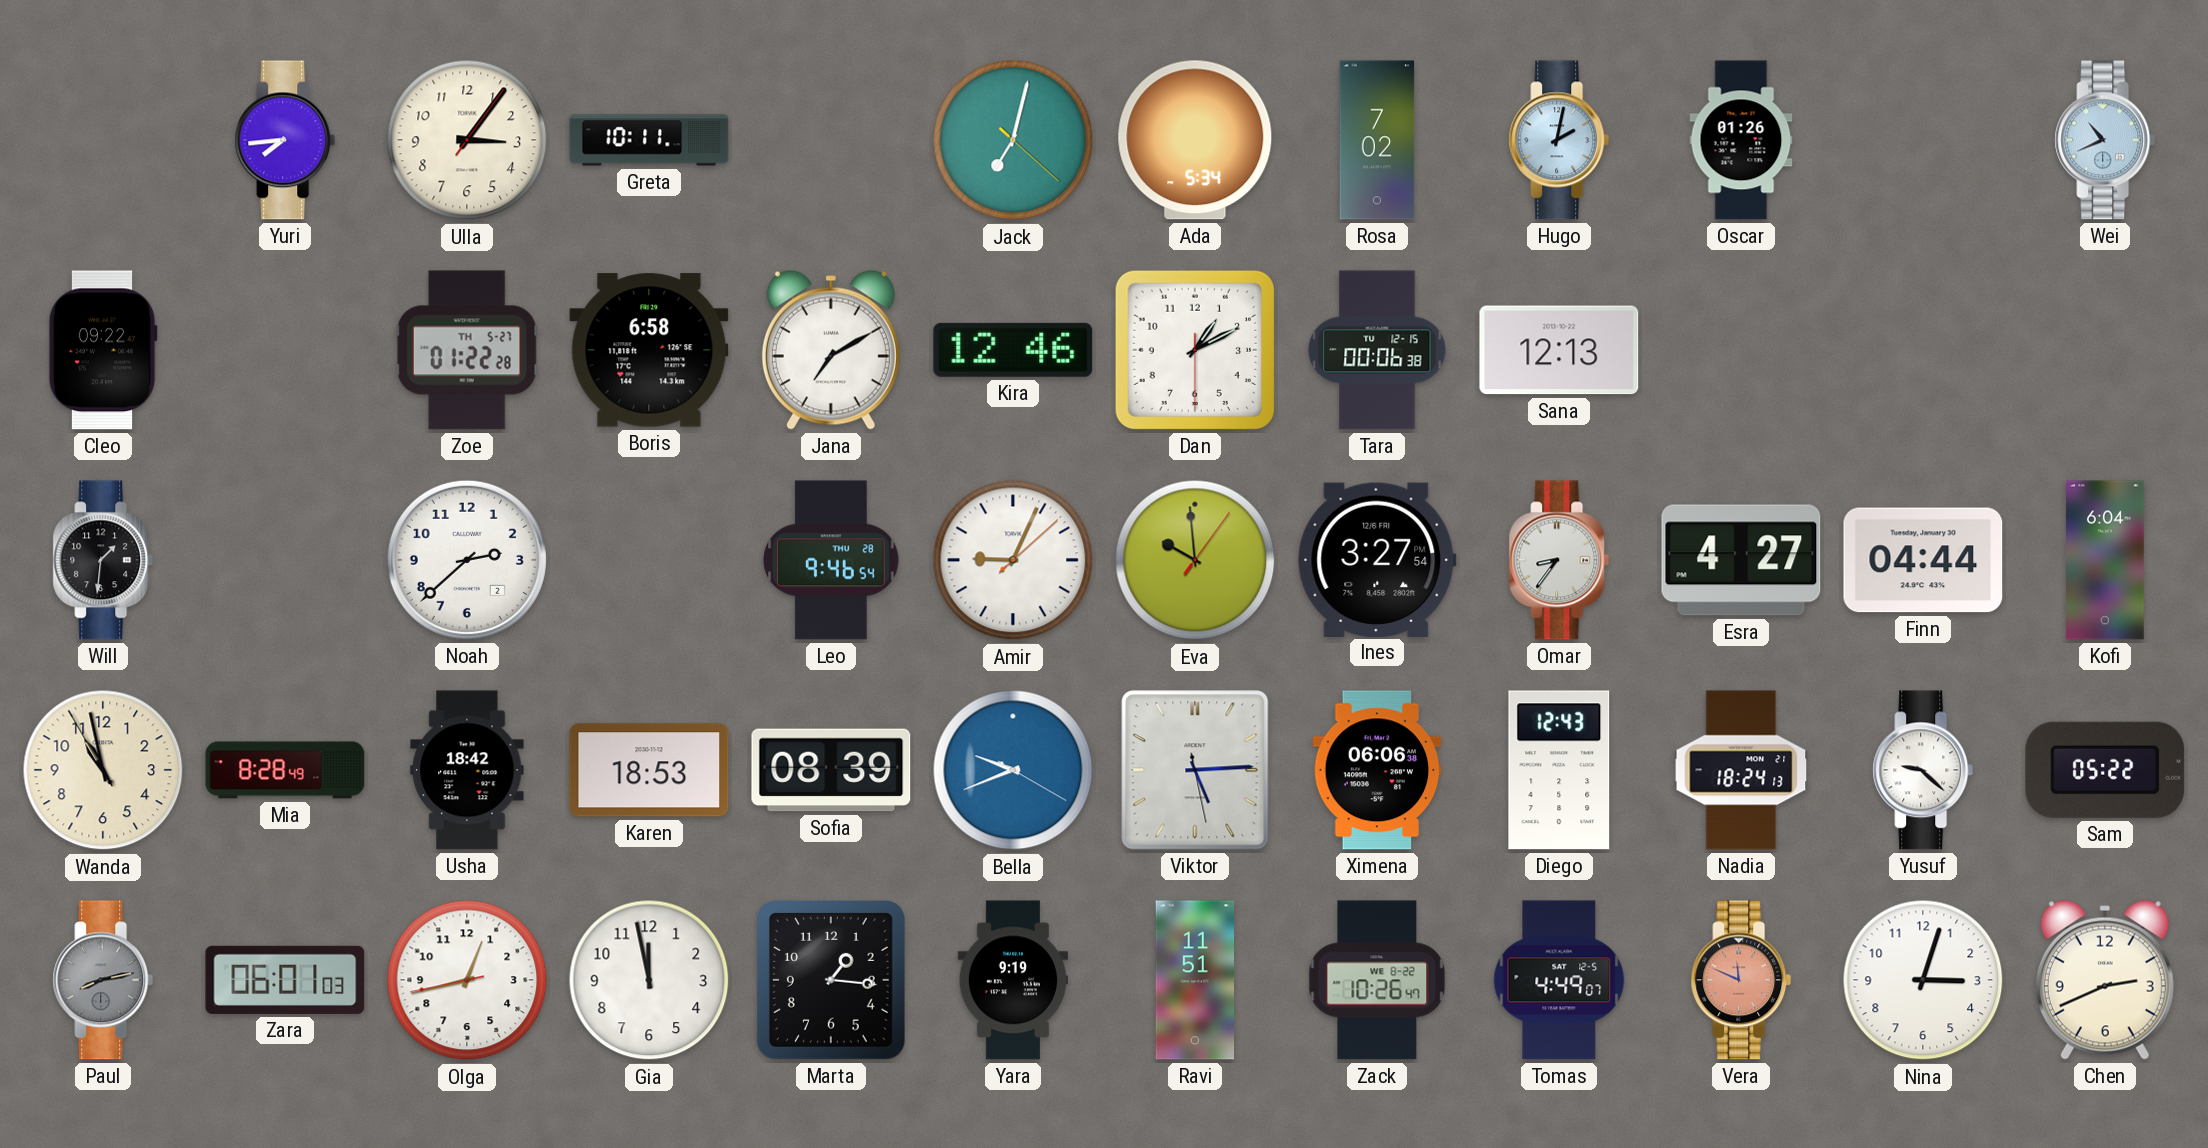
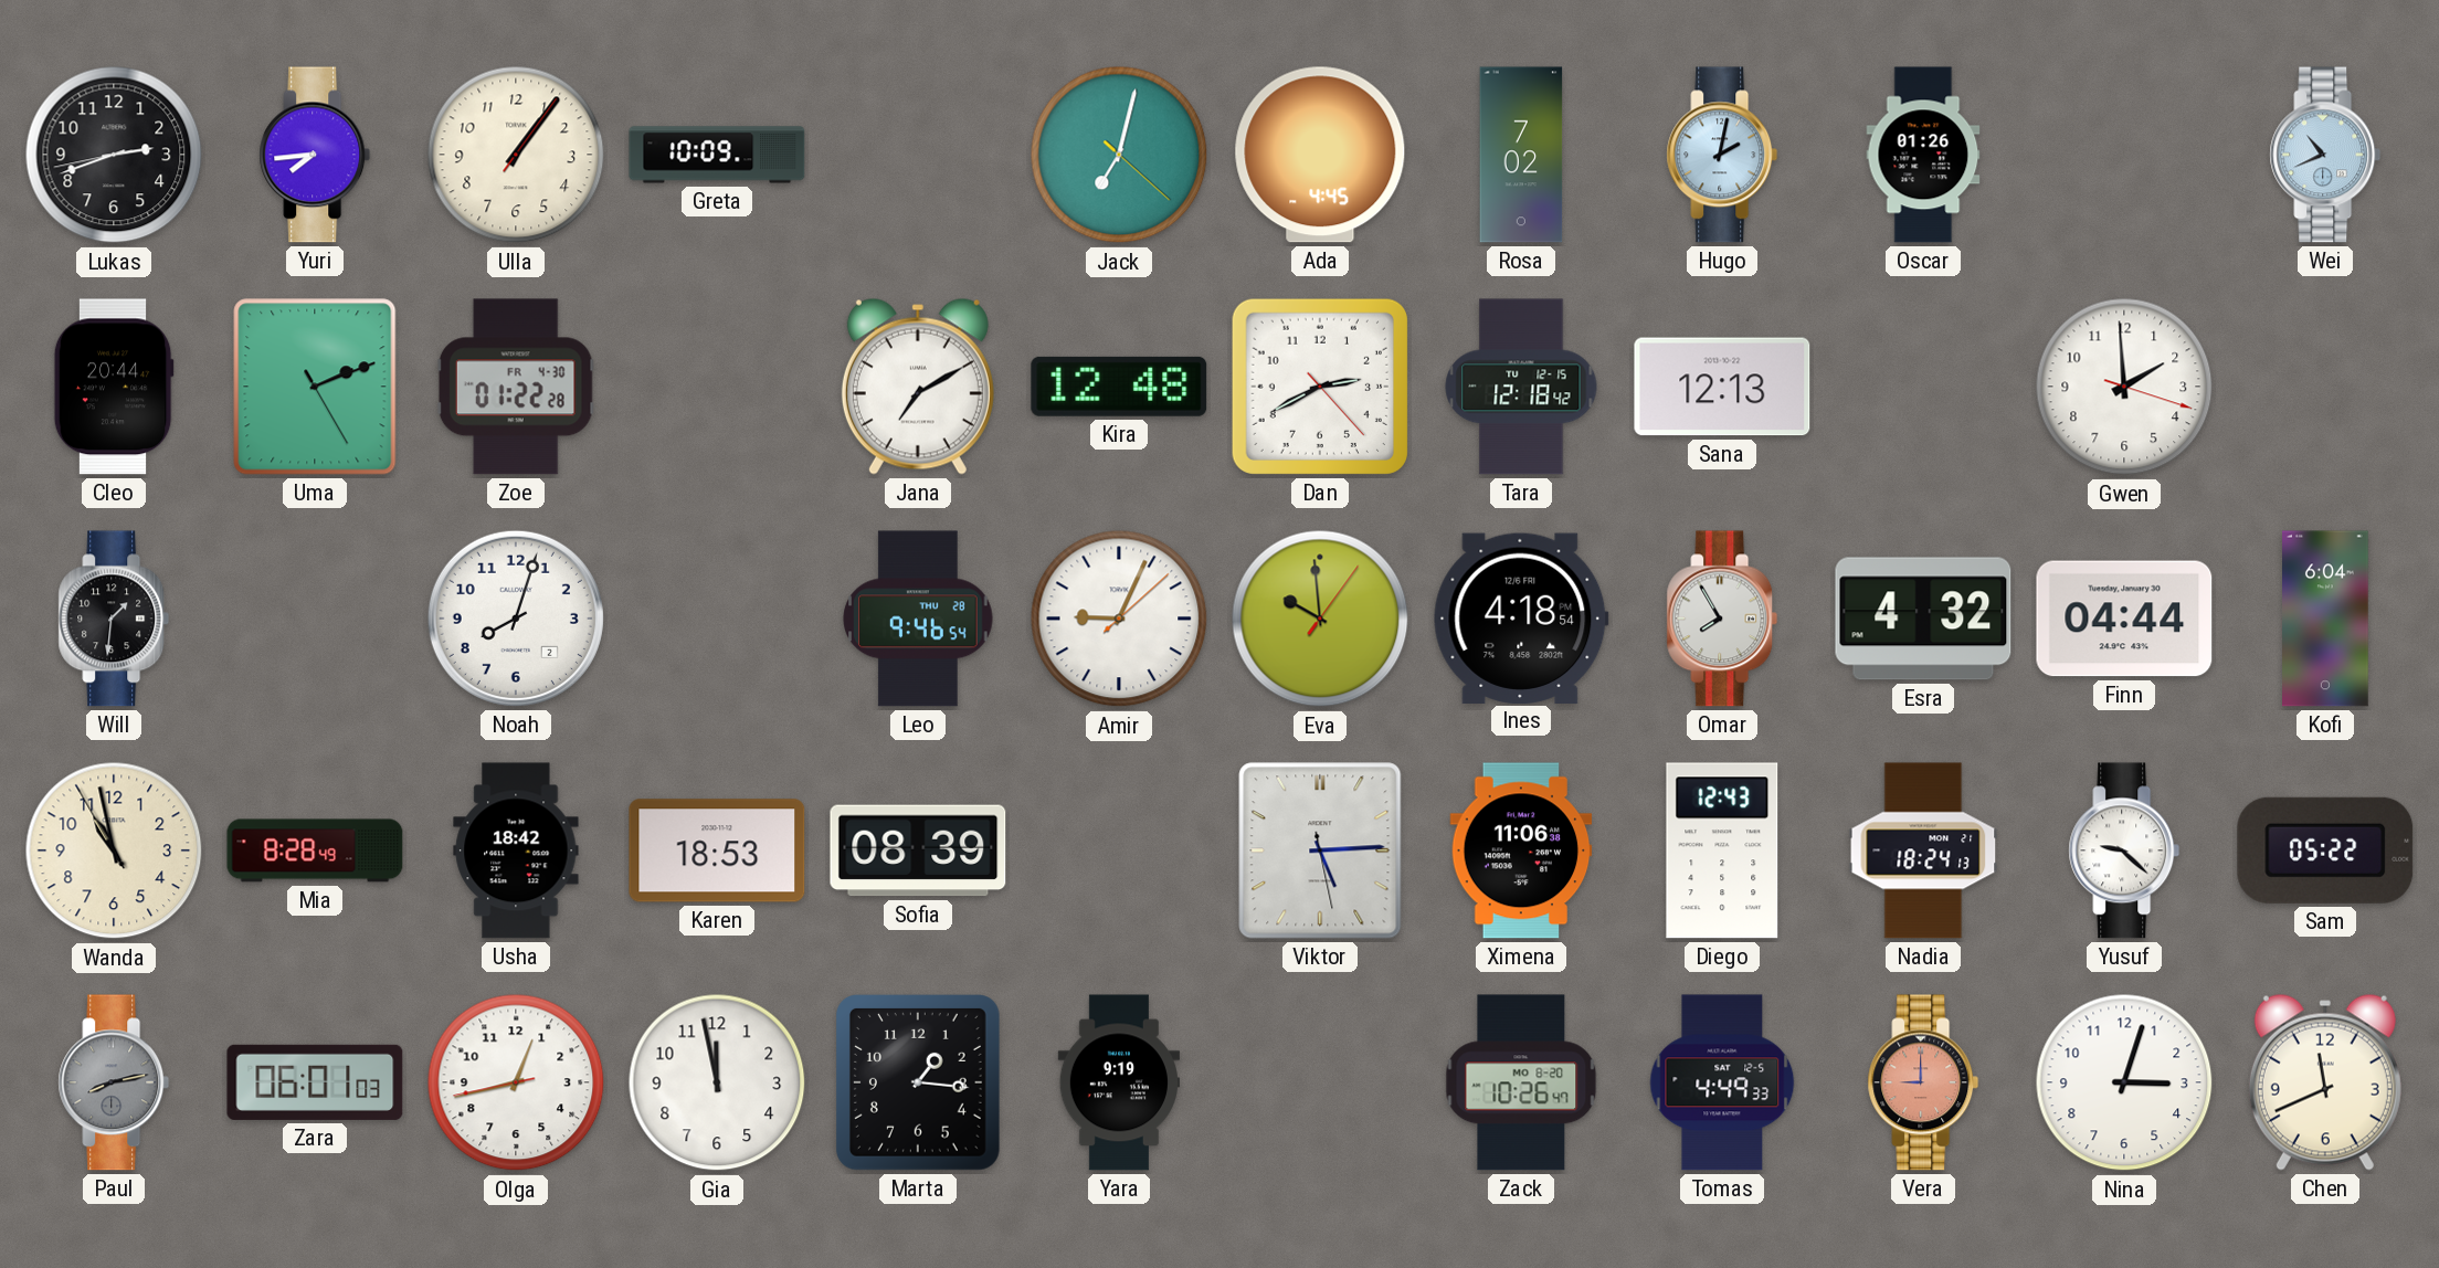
Lukas: none -> 2:41
Ulla: 3:06 -> 1:06
Greta: 10:11 -> 10:09
Ada: 5:34 -> 4:45
Cleo: 09:22 -> 20:44
Uma: none -> 2:11
Zoe date: TH 5-27 -> FR 4-30
Boris: 6:58 -> none
Kira: 12:46 -> 12:48
Dan: 1:10 -> 2:40
Tara: 00:06 -> 12:18
Gwen: none -> 1:59
Noah: 2:38 -> 8:03
Ines: 3:27 -> 4:18
Omar: 8:36 -> 7:55
Esra: 4:27 -> 4:32
Bella: 9:41 -> none
Ximena: 06:06 -> 11:06
Ravi: 11:51 -> none
Zack date: WE 8-22 -> MO 8-20
Tomas: 4:49:07 -> 4:49:33
Vera: 11:49 -> 9:00
Chen: 2:41 -> 11:41
